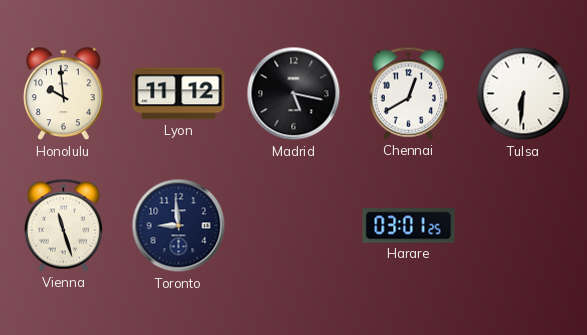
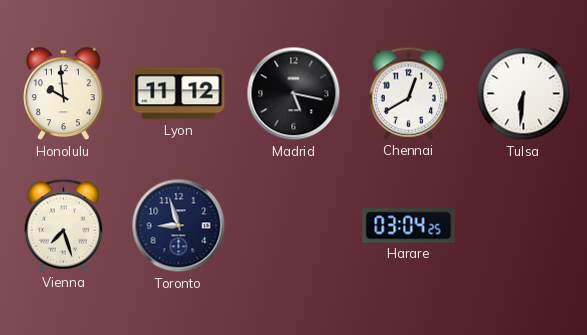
Vienna: 11:27 -> 7:27
Toronto: 8:59 -> 8:57
Harare: 03:01 -> 03:04
